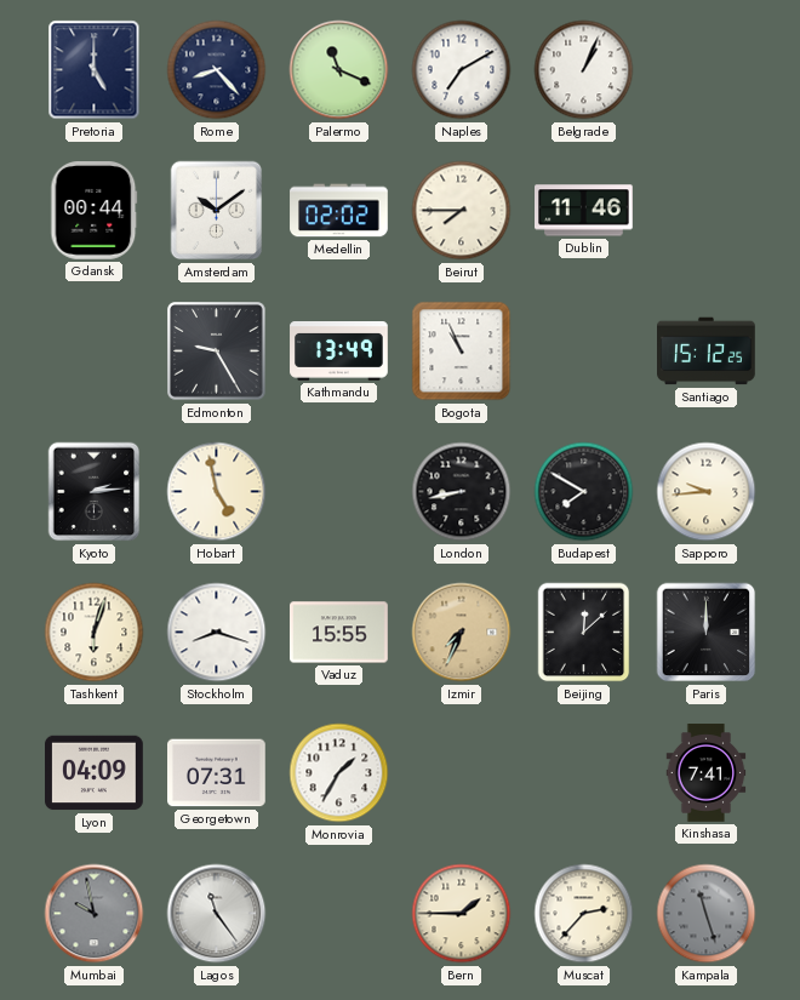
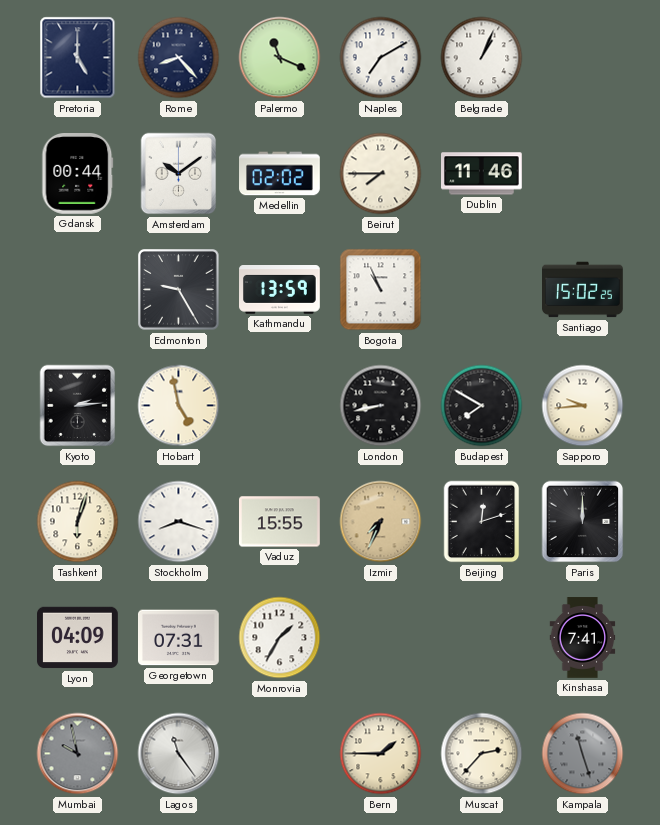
Kathmandu: 13:49 -> 13:59
Santiago: 15:12 -> 15:02
Beijing: 12:08 -> 12:12
